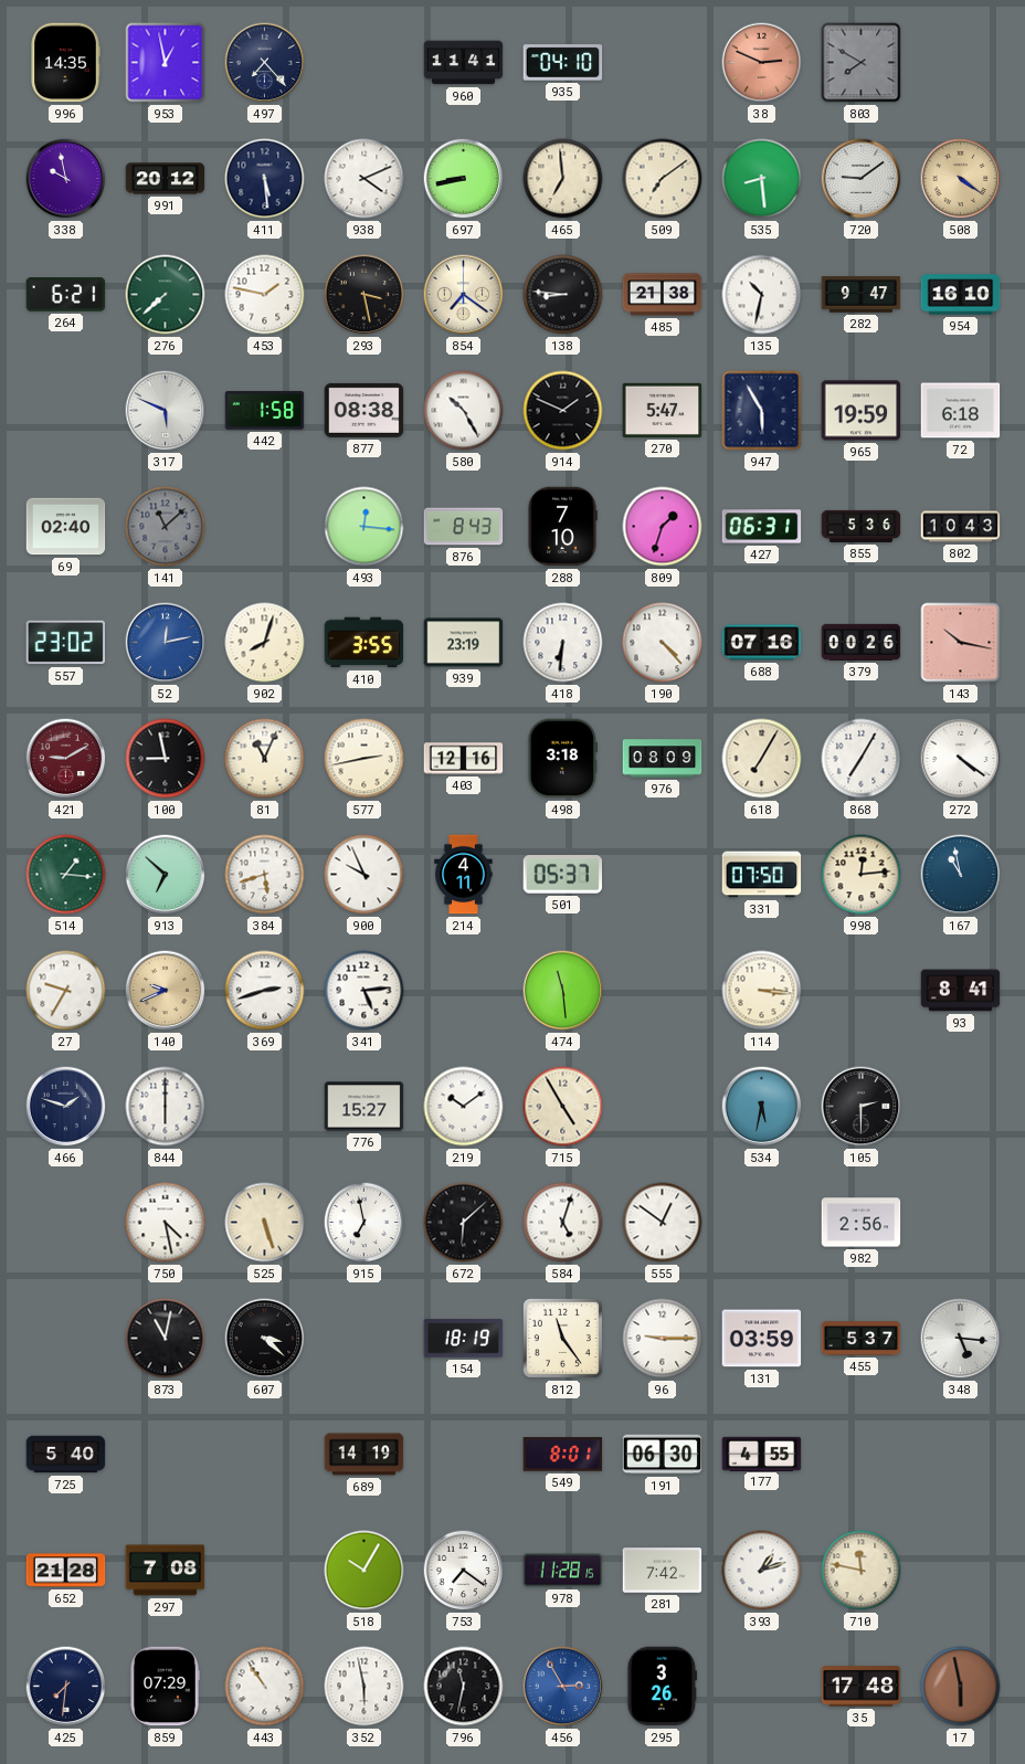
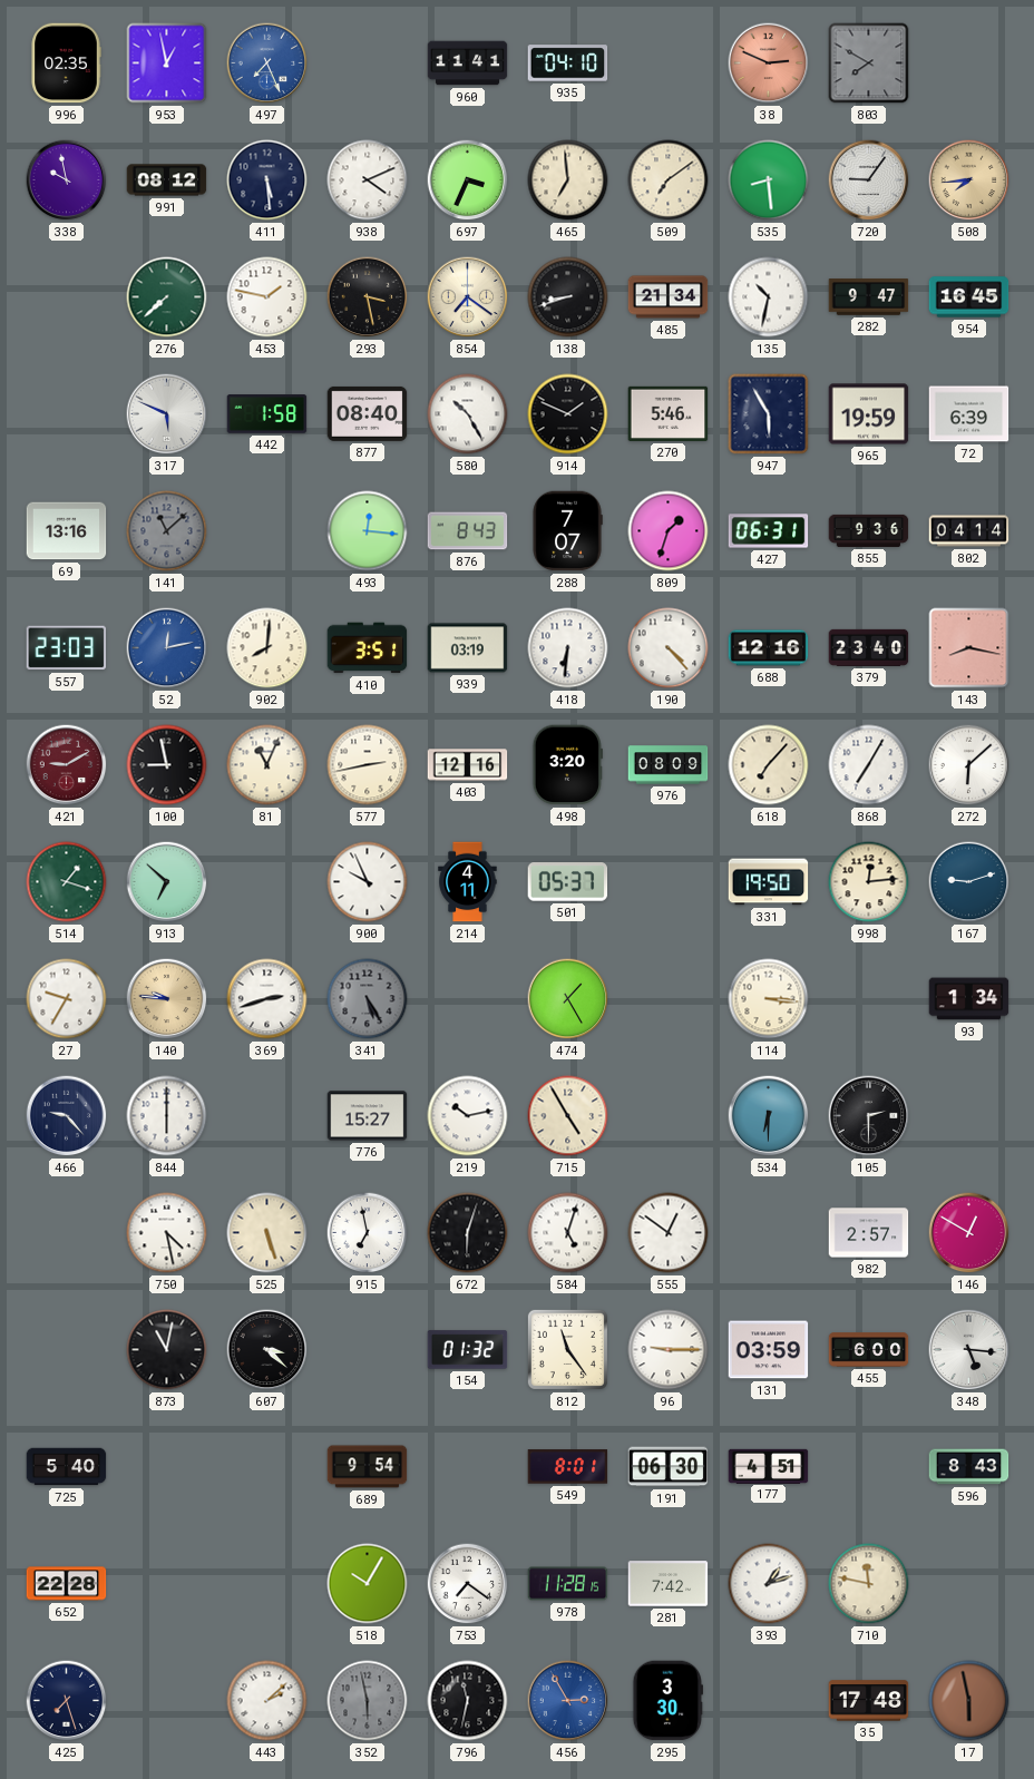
996: 14:35 -> 02:35
497: 7:23 -> 7:26
497 dial: navy -> blue
991: 20:12 -> 08:12
697: 8:43 -> 3:34
720: 9:09 -> 9:06
508: 4:21 -> 7:44
264: 6:21 -> none
138: 8:46 -> 8:42
485: 21:38 -> 21:34
954: 16:10 -> 16:45
877: 08:38 -> 08:40
270: 5:47 -> 5:46
72: 6:18 -> 6:39
69: 02:40 -> 13:16
288: 7:10 -> 7:07
855: 5:36 -> 9:36
802: 10:43 -> 04:14
557: 23:02 -> 23:03
902: 8:03 -> 8:01
410: 3:55 -> 3:51
939: 23:19 -> 03:19
688: 07:16 -> 12:16
379: 00:26 -> 23:40
143: 10:17 -> 8:17
498: 3:18 -> 3:20
618: 7:05 -> 7:07
272: 4:21 -> 6:08
514: 1:16 -> 1:18
384: 5:42 -> none
331: 07:50 -> 19:50
167: 10:58 -> 9:12
140: 9:41 -> 9:46
341: 5:14 -> 5:25
341 dial: white -> grey
474: 11:29 -> 1:25
93: 8:41 -> 1:34
466: 1:48 -> 9:23
219: 10:09 -> 10:13
534: 5:32 -> 6:30
672: 6:08 -> 6:03
982: 2:56 -> 2:57
146: none -> 12:50
154: 18:19 -> 01:32
455: 5:37 -> 6:00
689: 14:19 -> 9:54
177: 4:55 -> 4:51
596: none -> 8:43
652: 21:28 -> 22:28
297: 7:08 -> none
425: 7:31 -> 7:27
859: 07:29 -> none
443: 10:54 -> 2:08
352 dial: white -> grey
295: 3:26 -> 3:30
